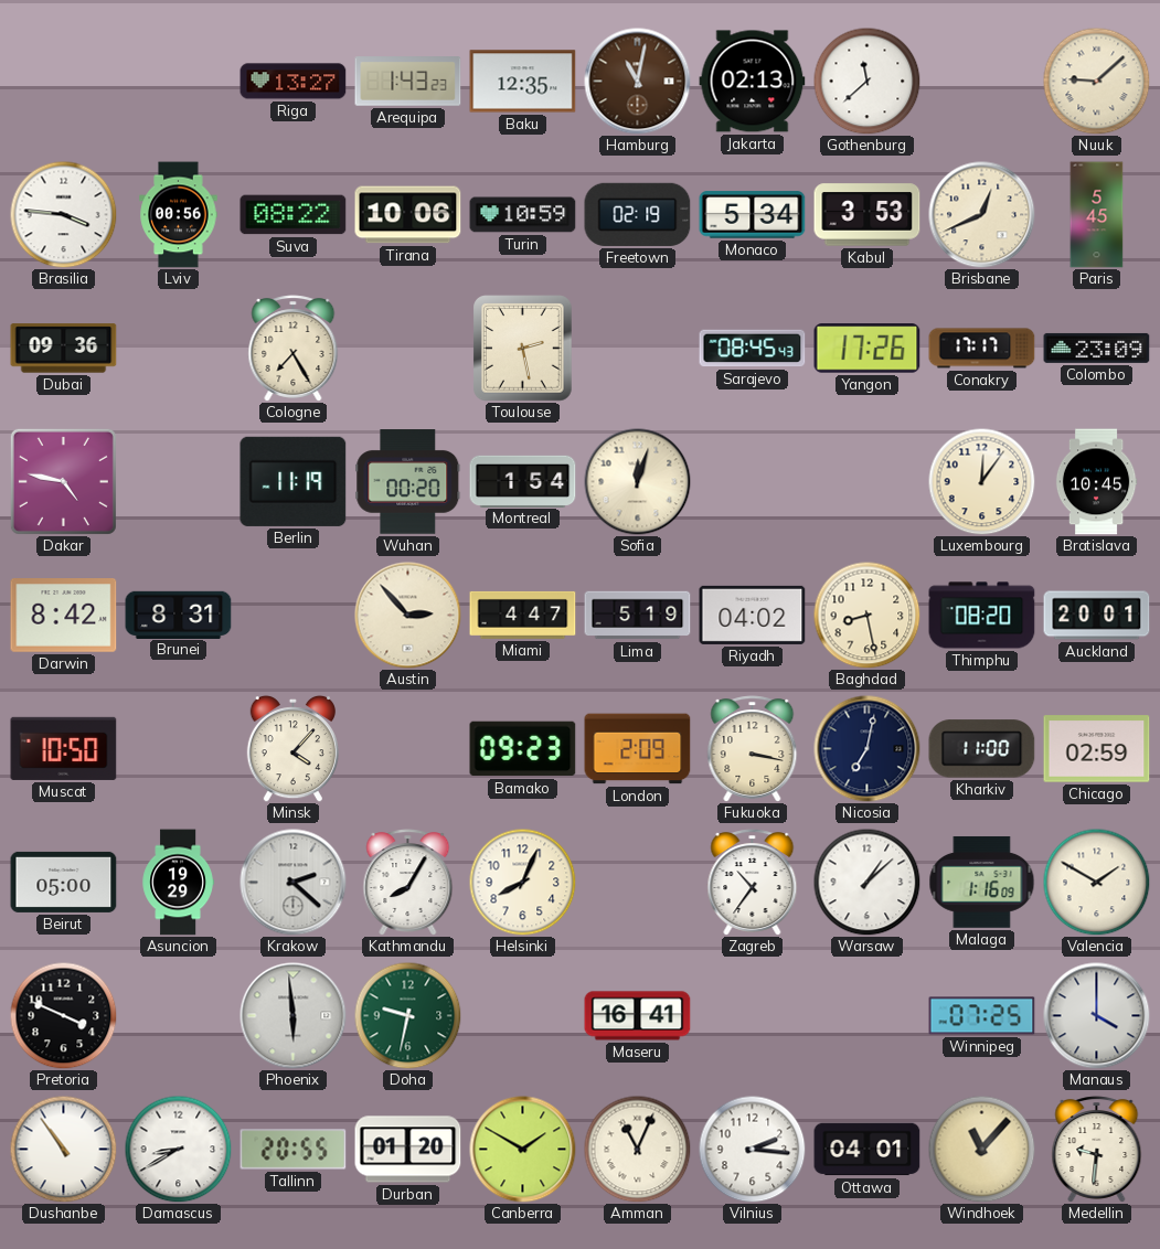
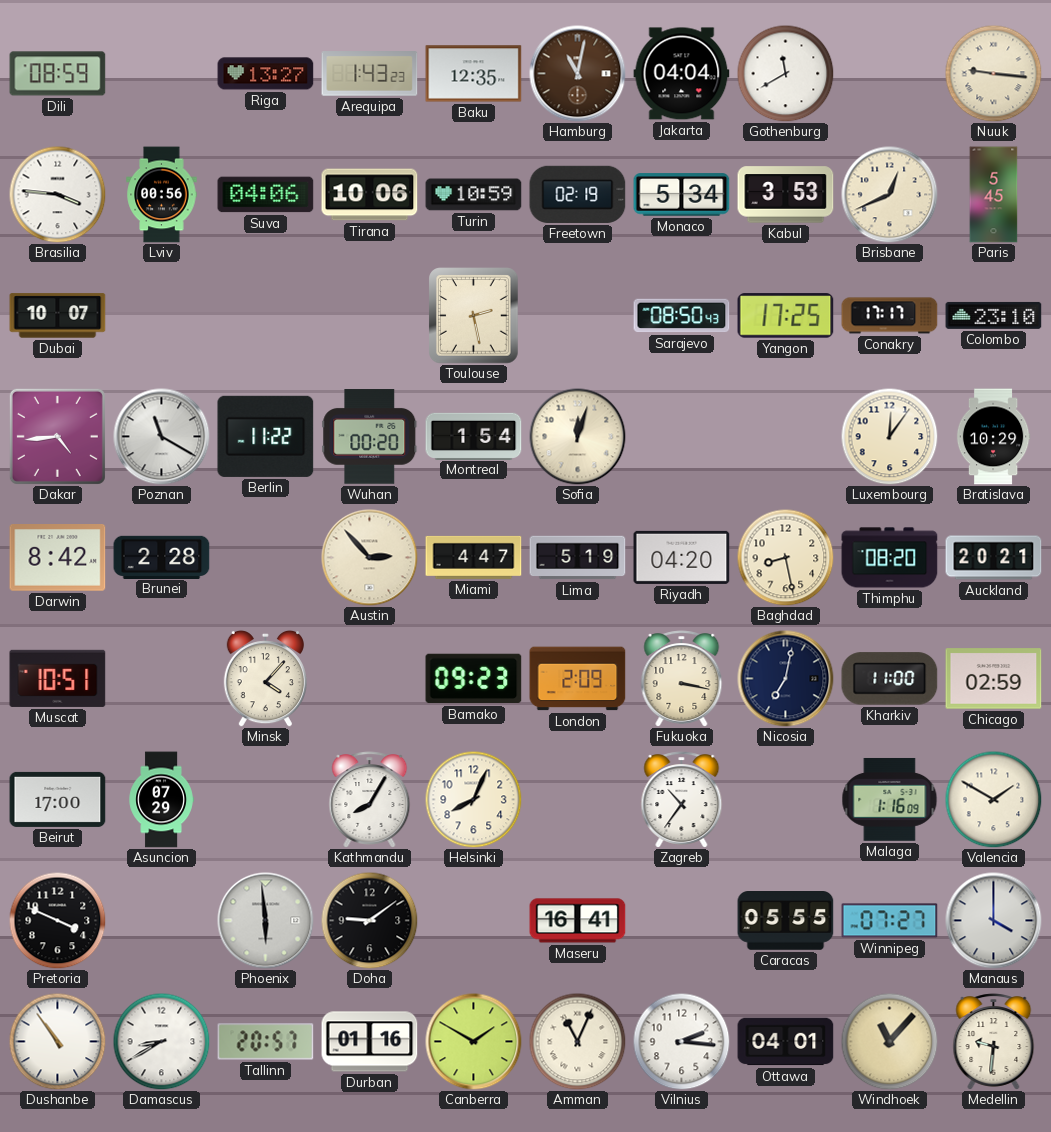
Dili: none -> 08:59
Jakarta: 02:13 -> 04:04
Gothenburg: 11:38 -> 11:40
Nuuk: 9:08 -> 9:16
Suva: 08:22 -> 04:06
Dubai: 09:36 -> 10:07
Cologne: 7:25 -> none
Sarajevo: 08:45 -> 08:50
Yangon: 17:26 -> 17:25
Colombo: 23:09 -> 23:10
Dakar: 4:47 -> 4:44
Poznan: none -> 11:20
Berlin: 11:19 -> 11:22
Bratislava: 10:45 -> 10:29
Brunei: 8:31 -> 2:28
Riyadh: 04:02 -> 04:20
Auckland: 20:01 -> 20:21
Muscat: 10:50 -> 10:51
Beirut: 05:00 -> 17:00
Asuncion: 19:29 -> 07:29
Krakow: 2:22 -> none
Warsaw: 1:08 -> none
Doha: 9:32 -> 9:09
Doha dial: green -> black
Caracas: none -> 05:55
Winnipeg: 07:25 -> 07:27
Tallinn: 20:55 -> 20:57
Durban: 01:20 -> 01:16
